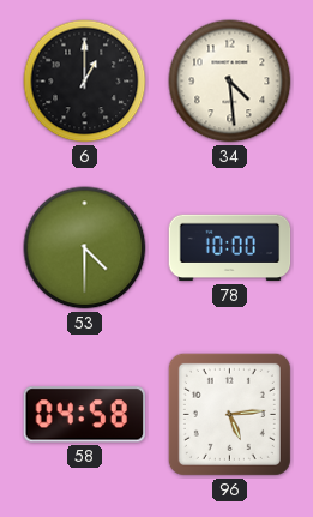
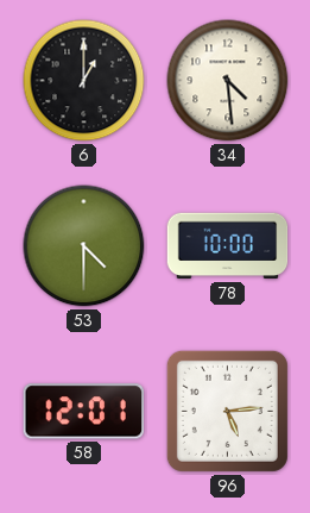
58: 04:58 -> 12:01
